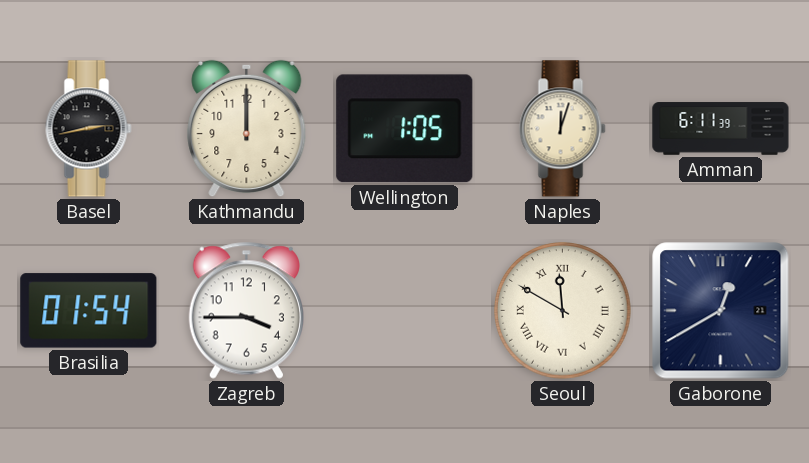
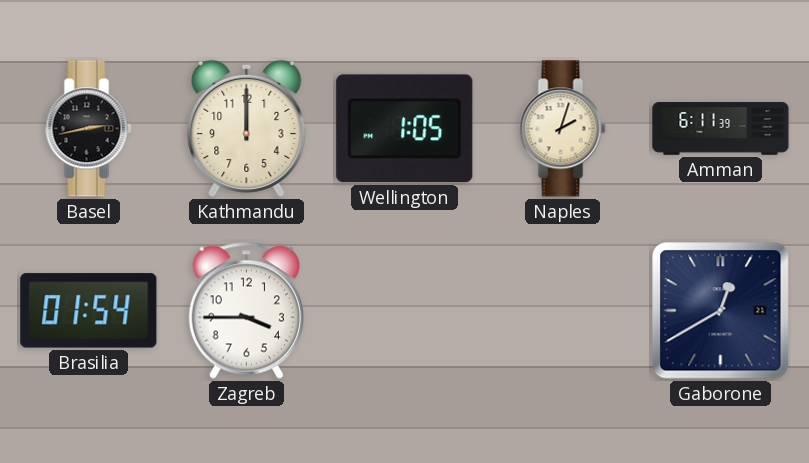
Naples: 12:03 -> 2:03
Seoul: 11:50 -> none
